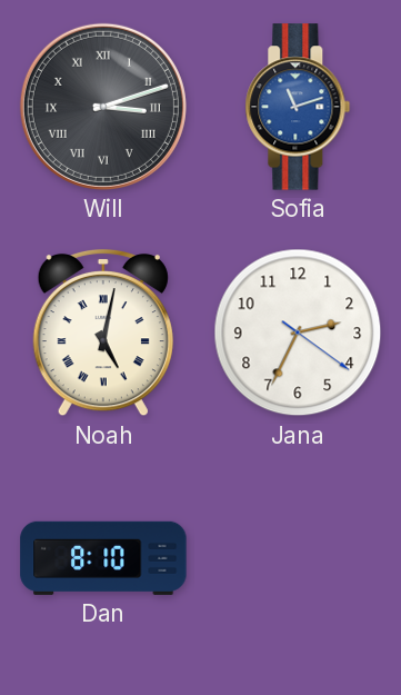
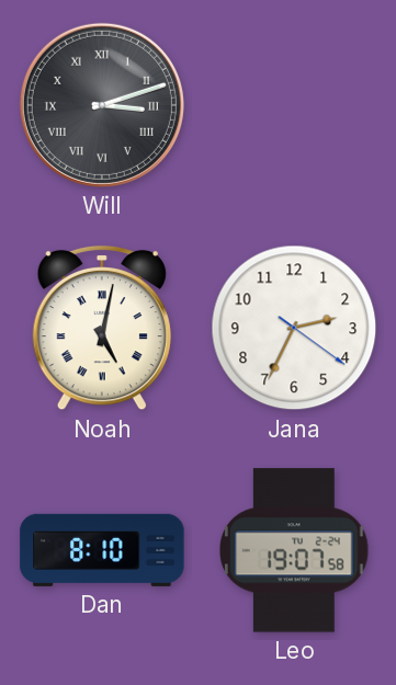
Sofia: 11:12 -> none
Leo: none -> 19:07
